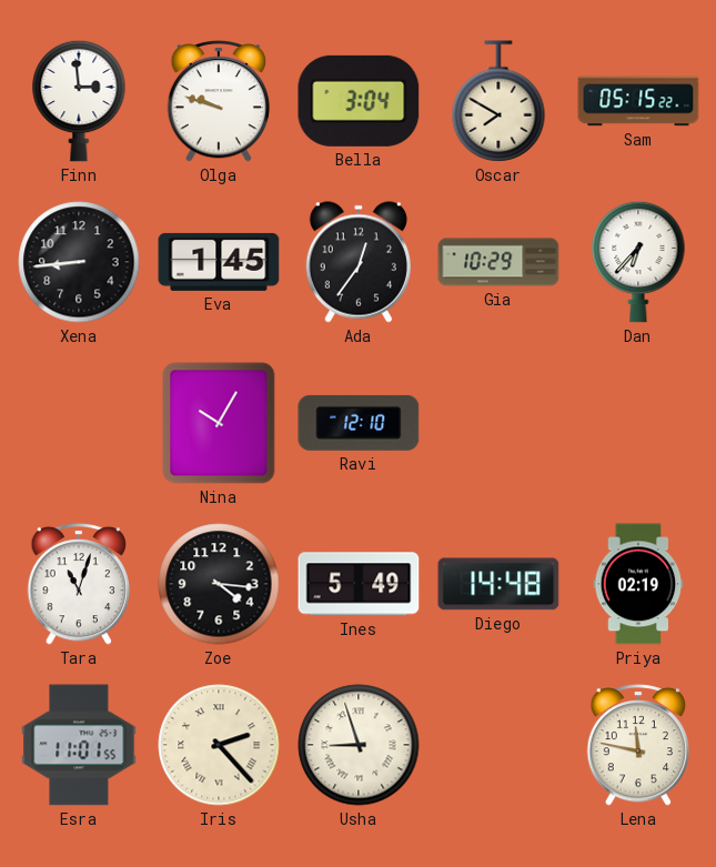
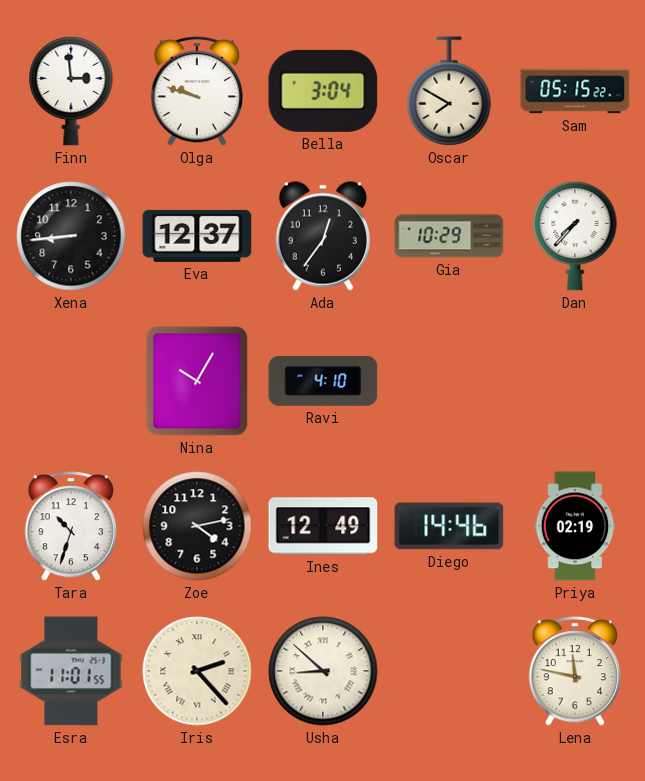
Eva: 1:45 -> 12:37
Dan: 6:37 -> 7:37
Ravi: 12:10 -> 4:10
Tara: 11:03 -> 10:33
Zoe: 4:16 -> 4:13
Ines: 5:49 -> 12:49
Diego: 14:48 -> 14:46
Usha: 8:57 -> 8:52
